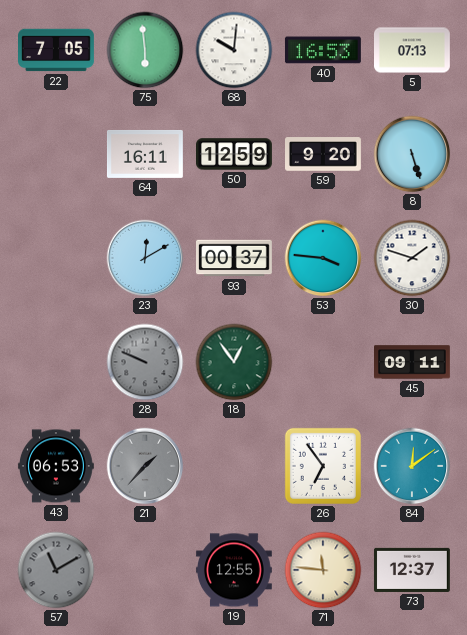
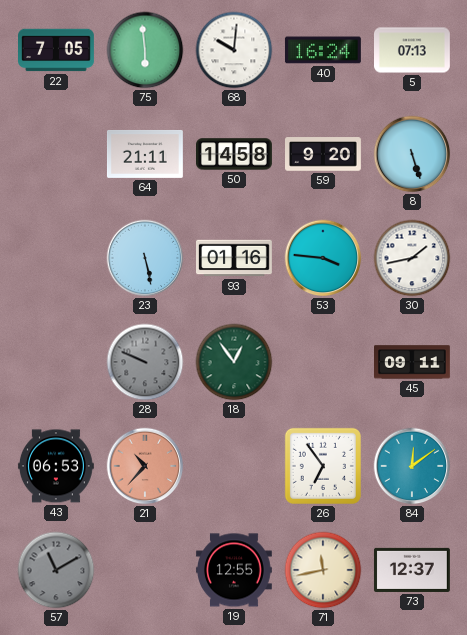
40: 16:53 -> 16:24
64: 16:11 -> 21:11
50: 12:59 -> 14:58
23: 12:10 -> 5:28
93: 00:37 -> 01:16
30: 1:48 -> 1:43
21: 1:37 -> 10:37
21 dial: grey -> salmon
71: 11:46 -> 11:43
